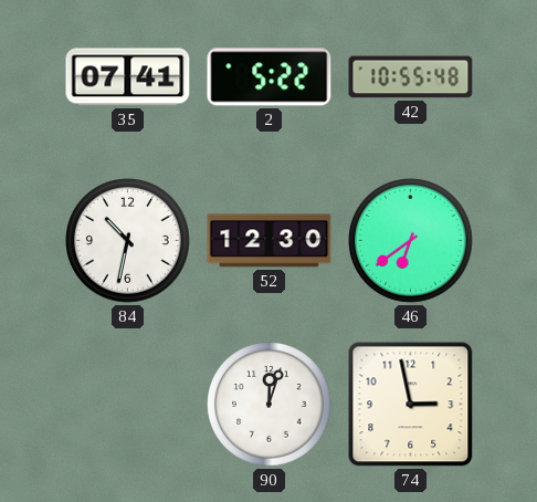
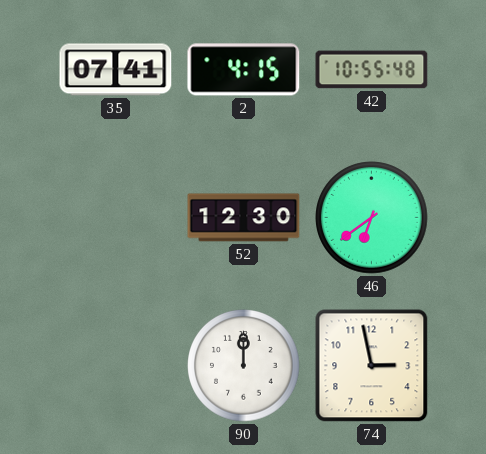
2: 5:22 -> 4:15
84: 10:32 -> none
90: 12:03 -> 12:00
